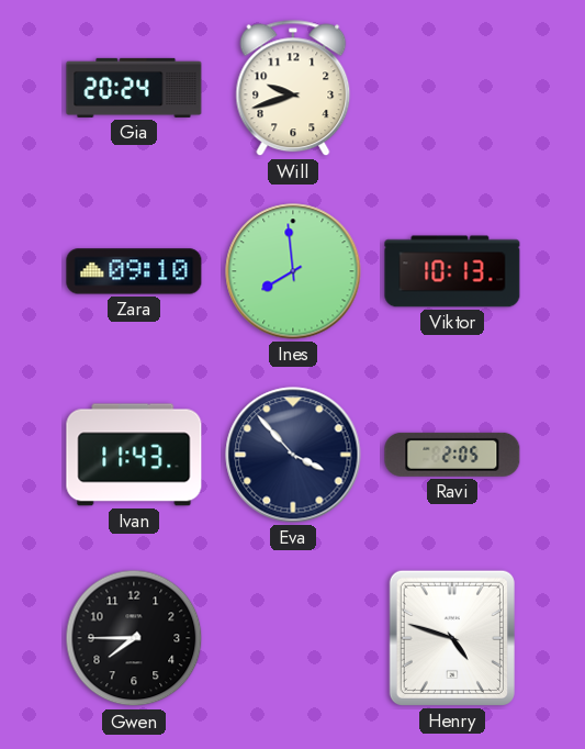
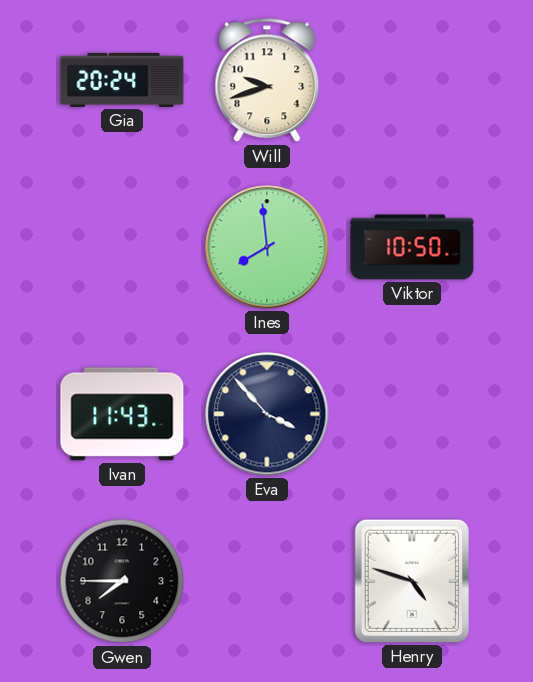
Zara: 09:10 -> none
Viktor: 10:13 -> 10:50
Ravi: 2:05 -> none
